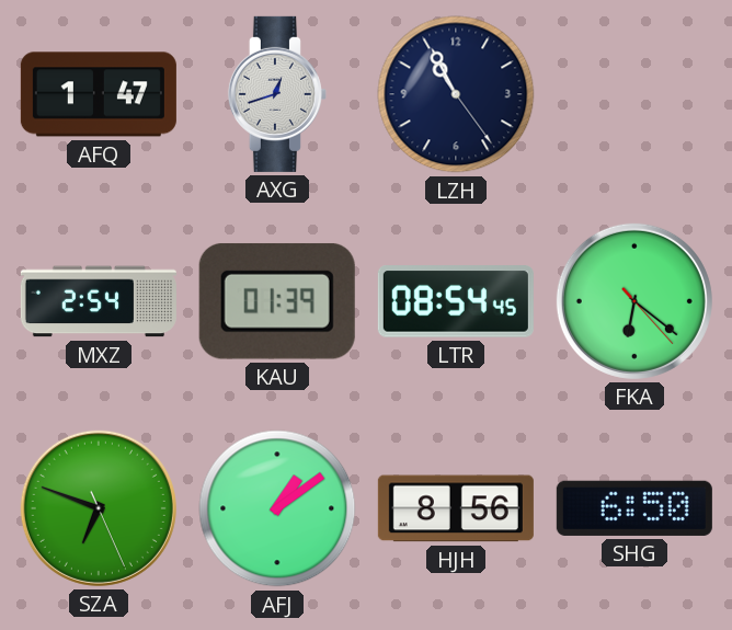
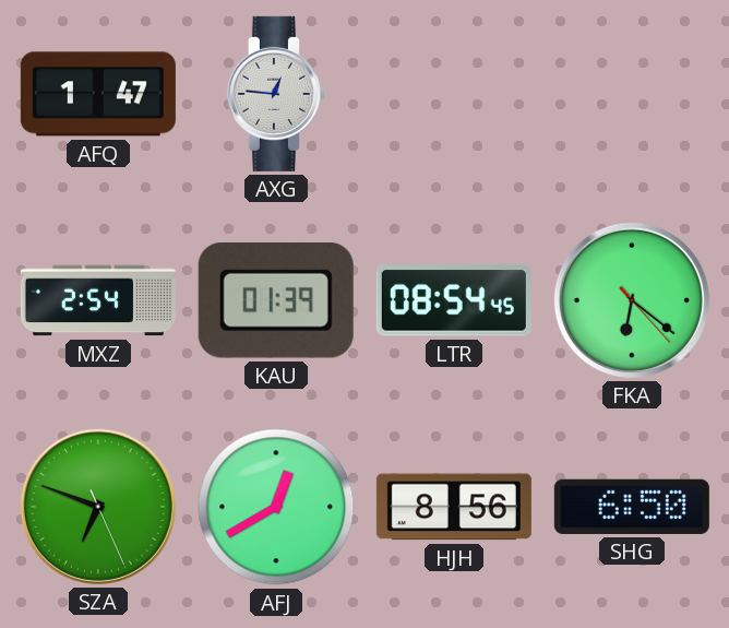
AXG: 12:42 -> 12:46
LZH: 10:55 -> none
AFJ: 1:09 -> 12:40
